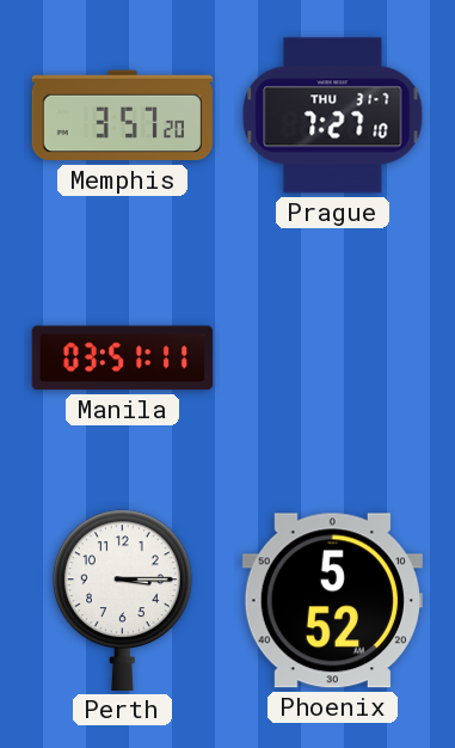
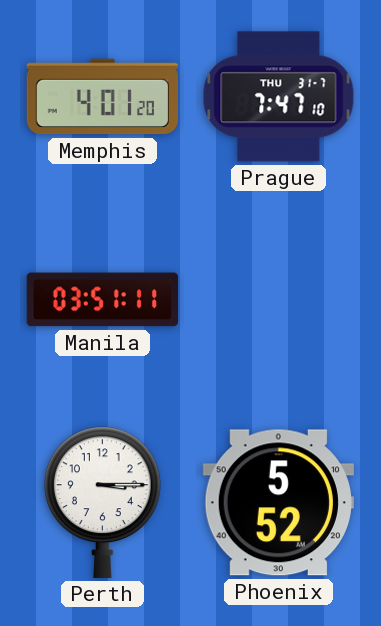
Memphis: 3:57 -> 4:01
Prague: 7:27 -> 7:47
